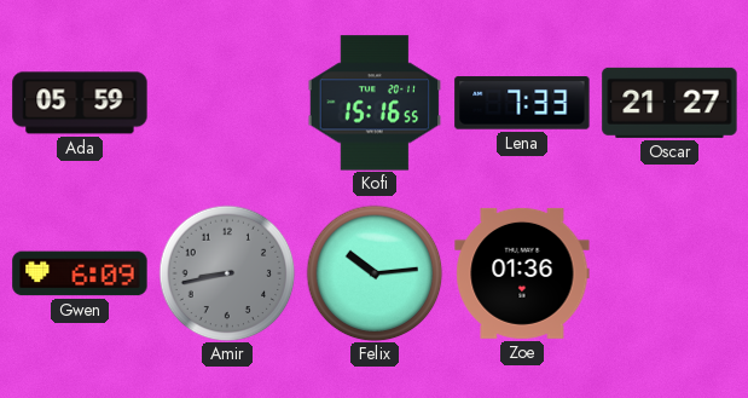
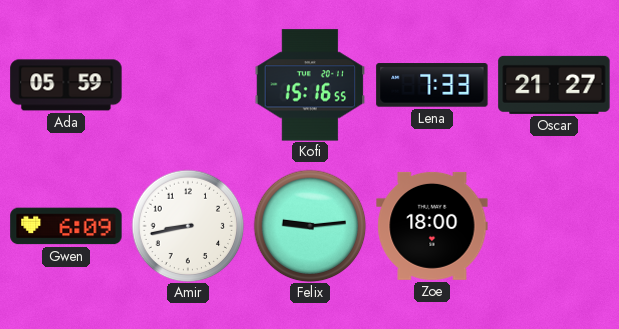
Amir dial: grey -> white
Felix: 10:14 -> 9:14
Zoe: 01:36 -> 18:00
